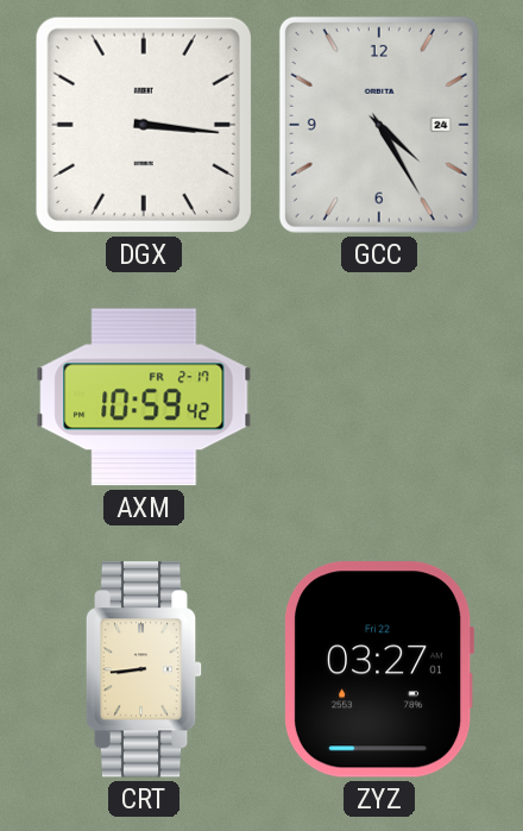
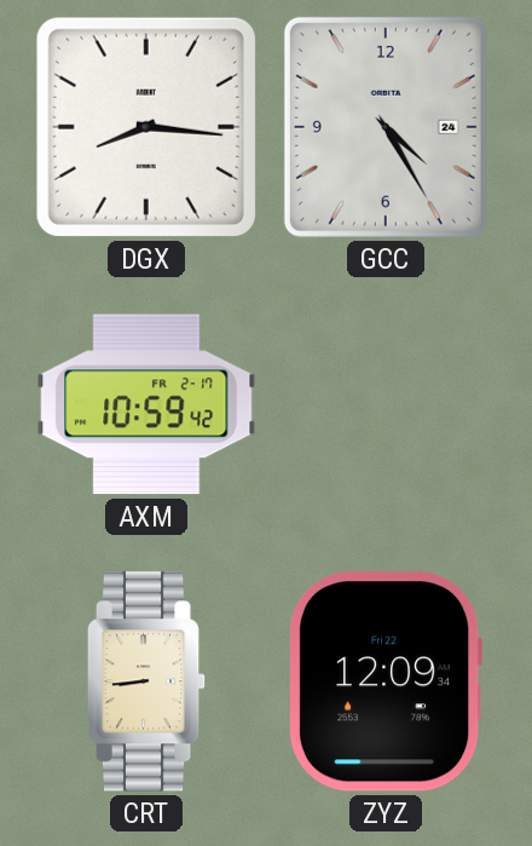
DGX: 3:16 -> 8:16
ZYZ: 03:27 -> 12:09
